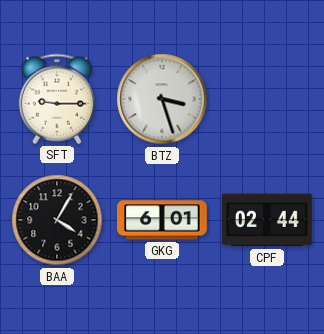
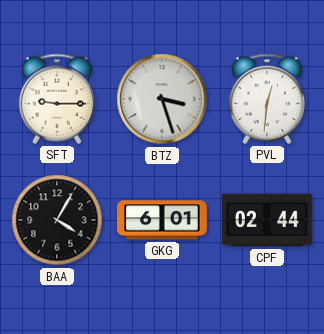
PVL: none -> 12:31
